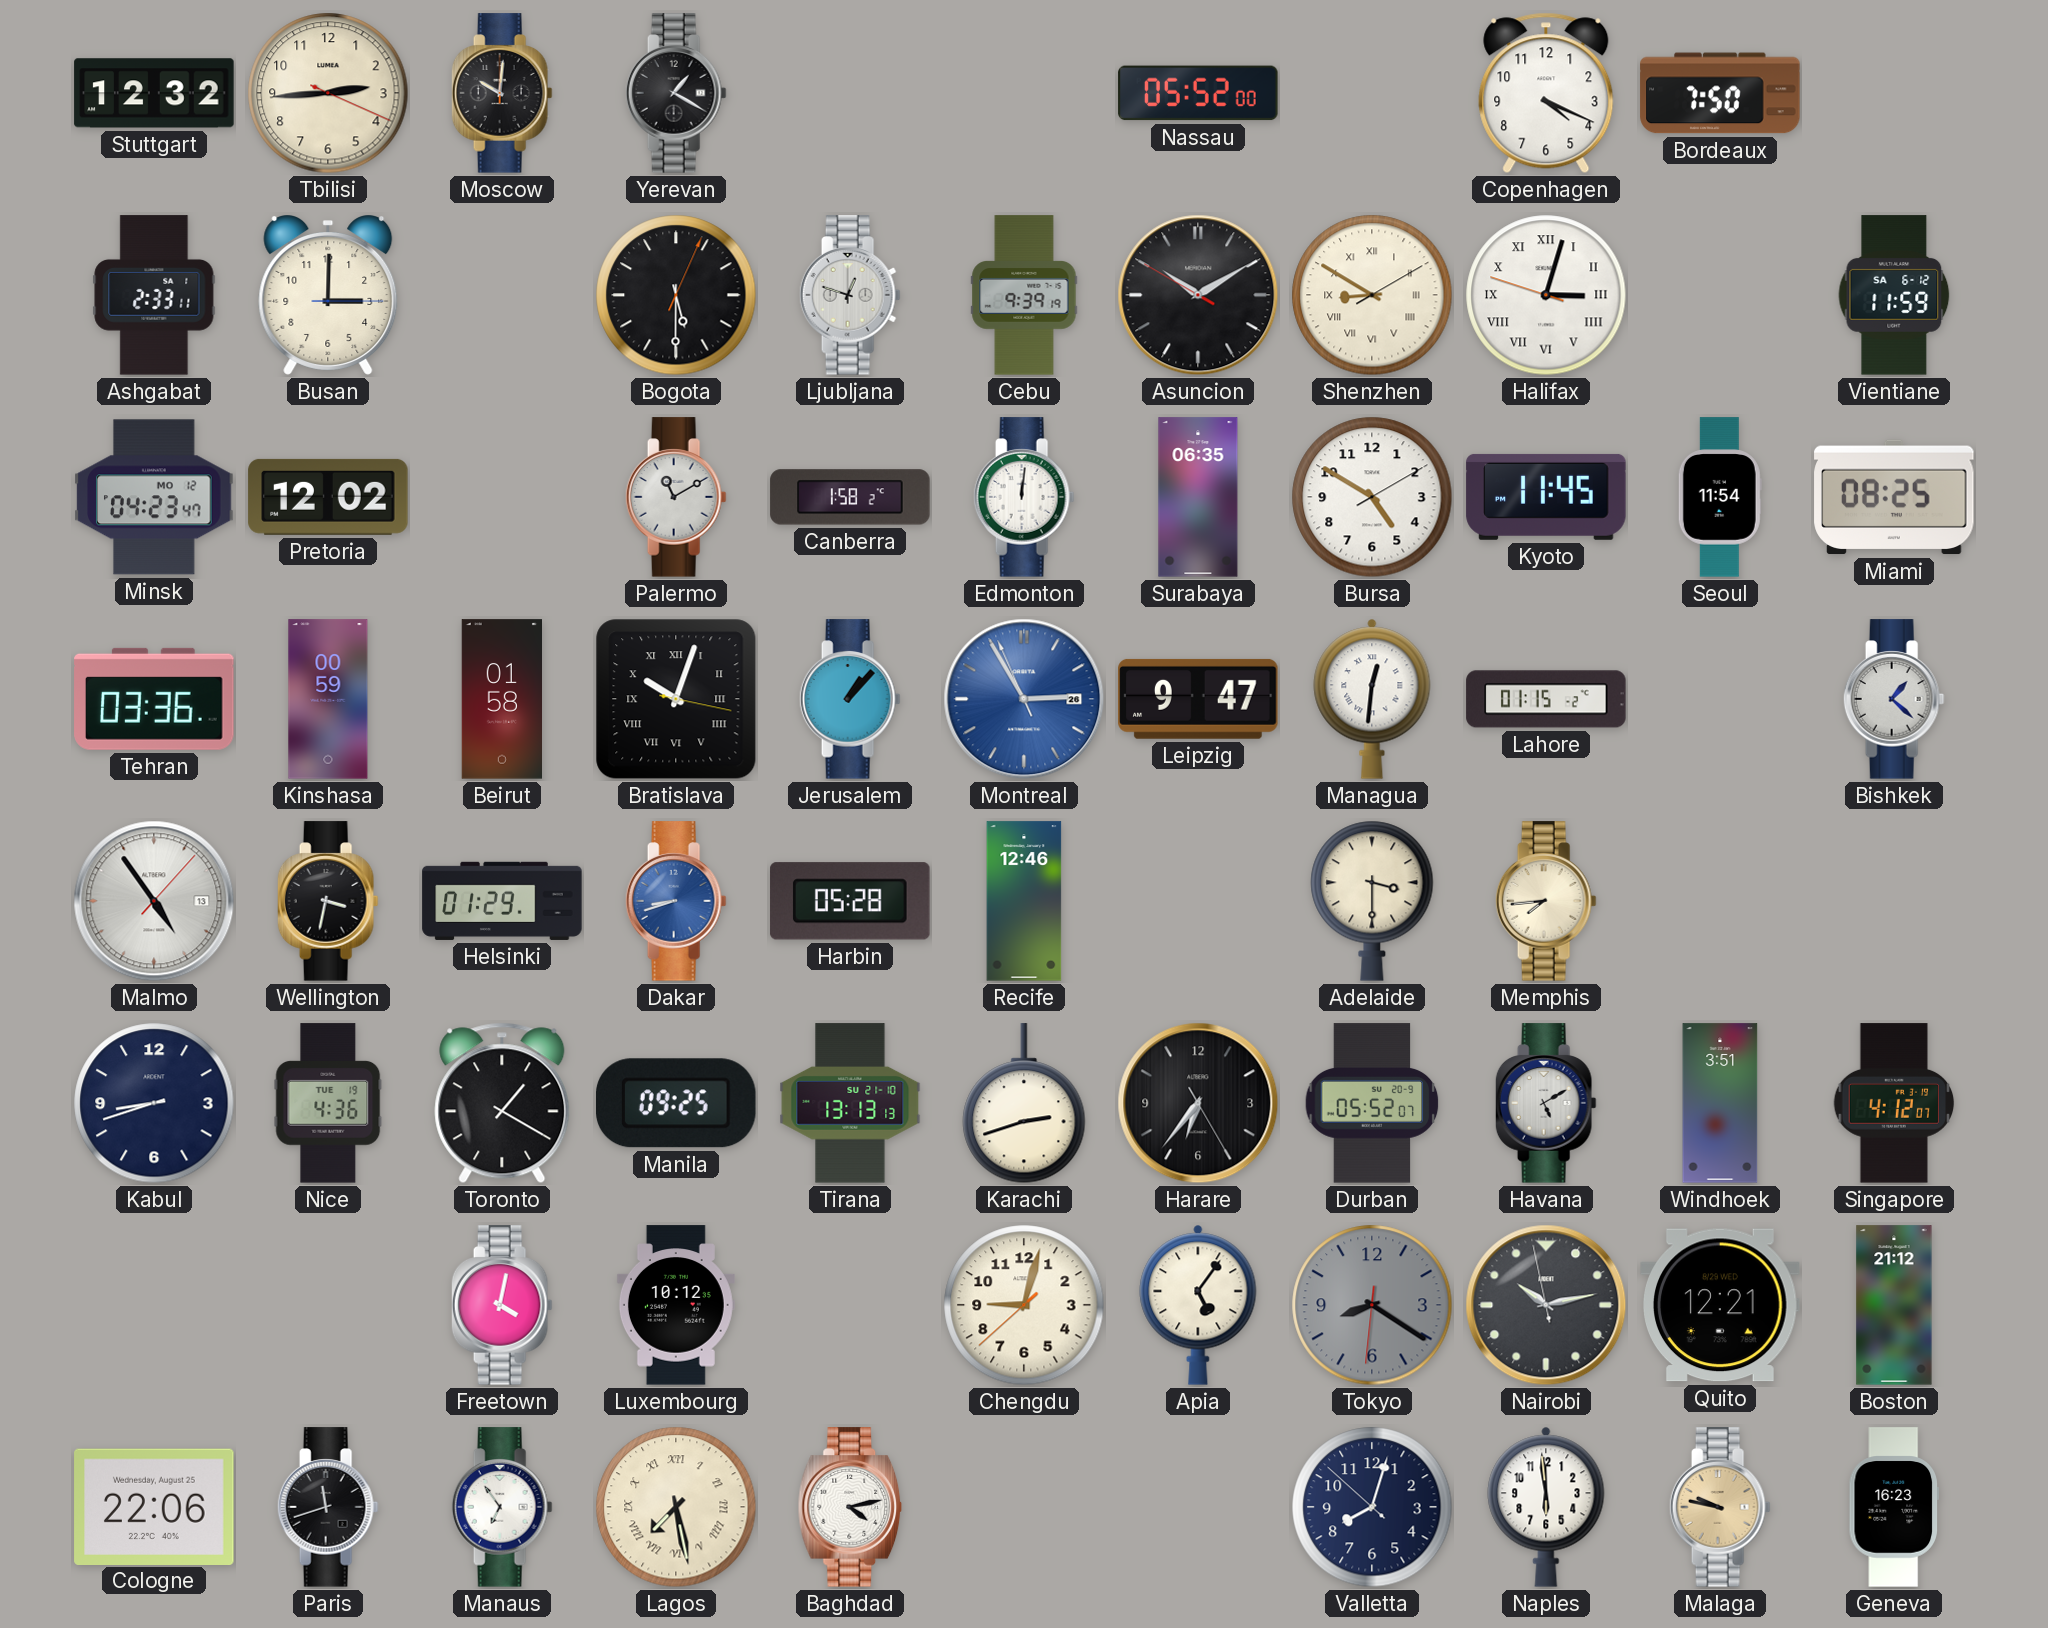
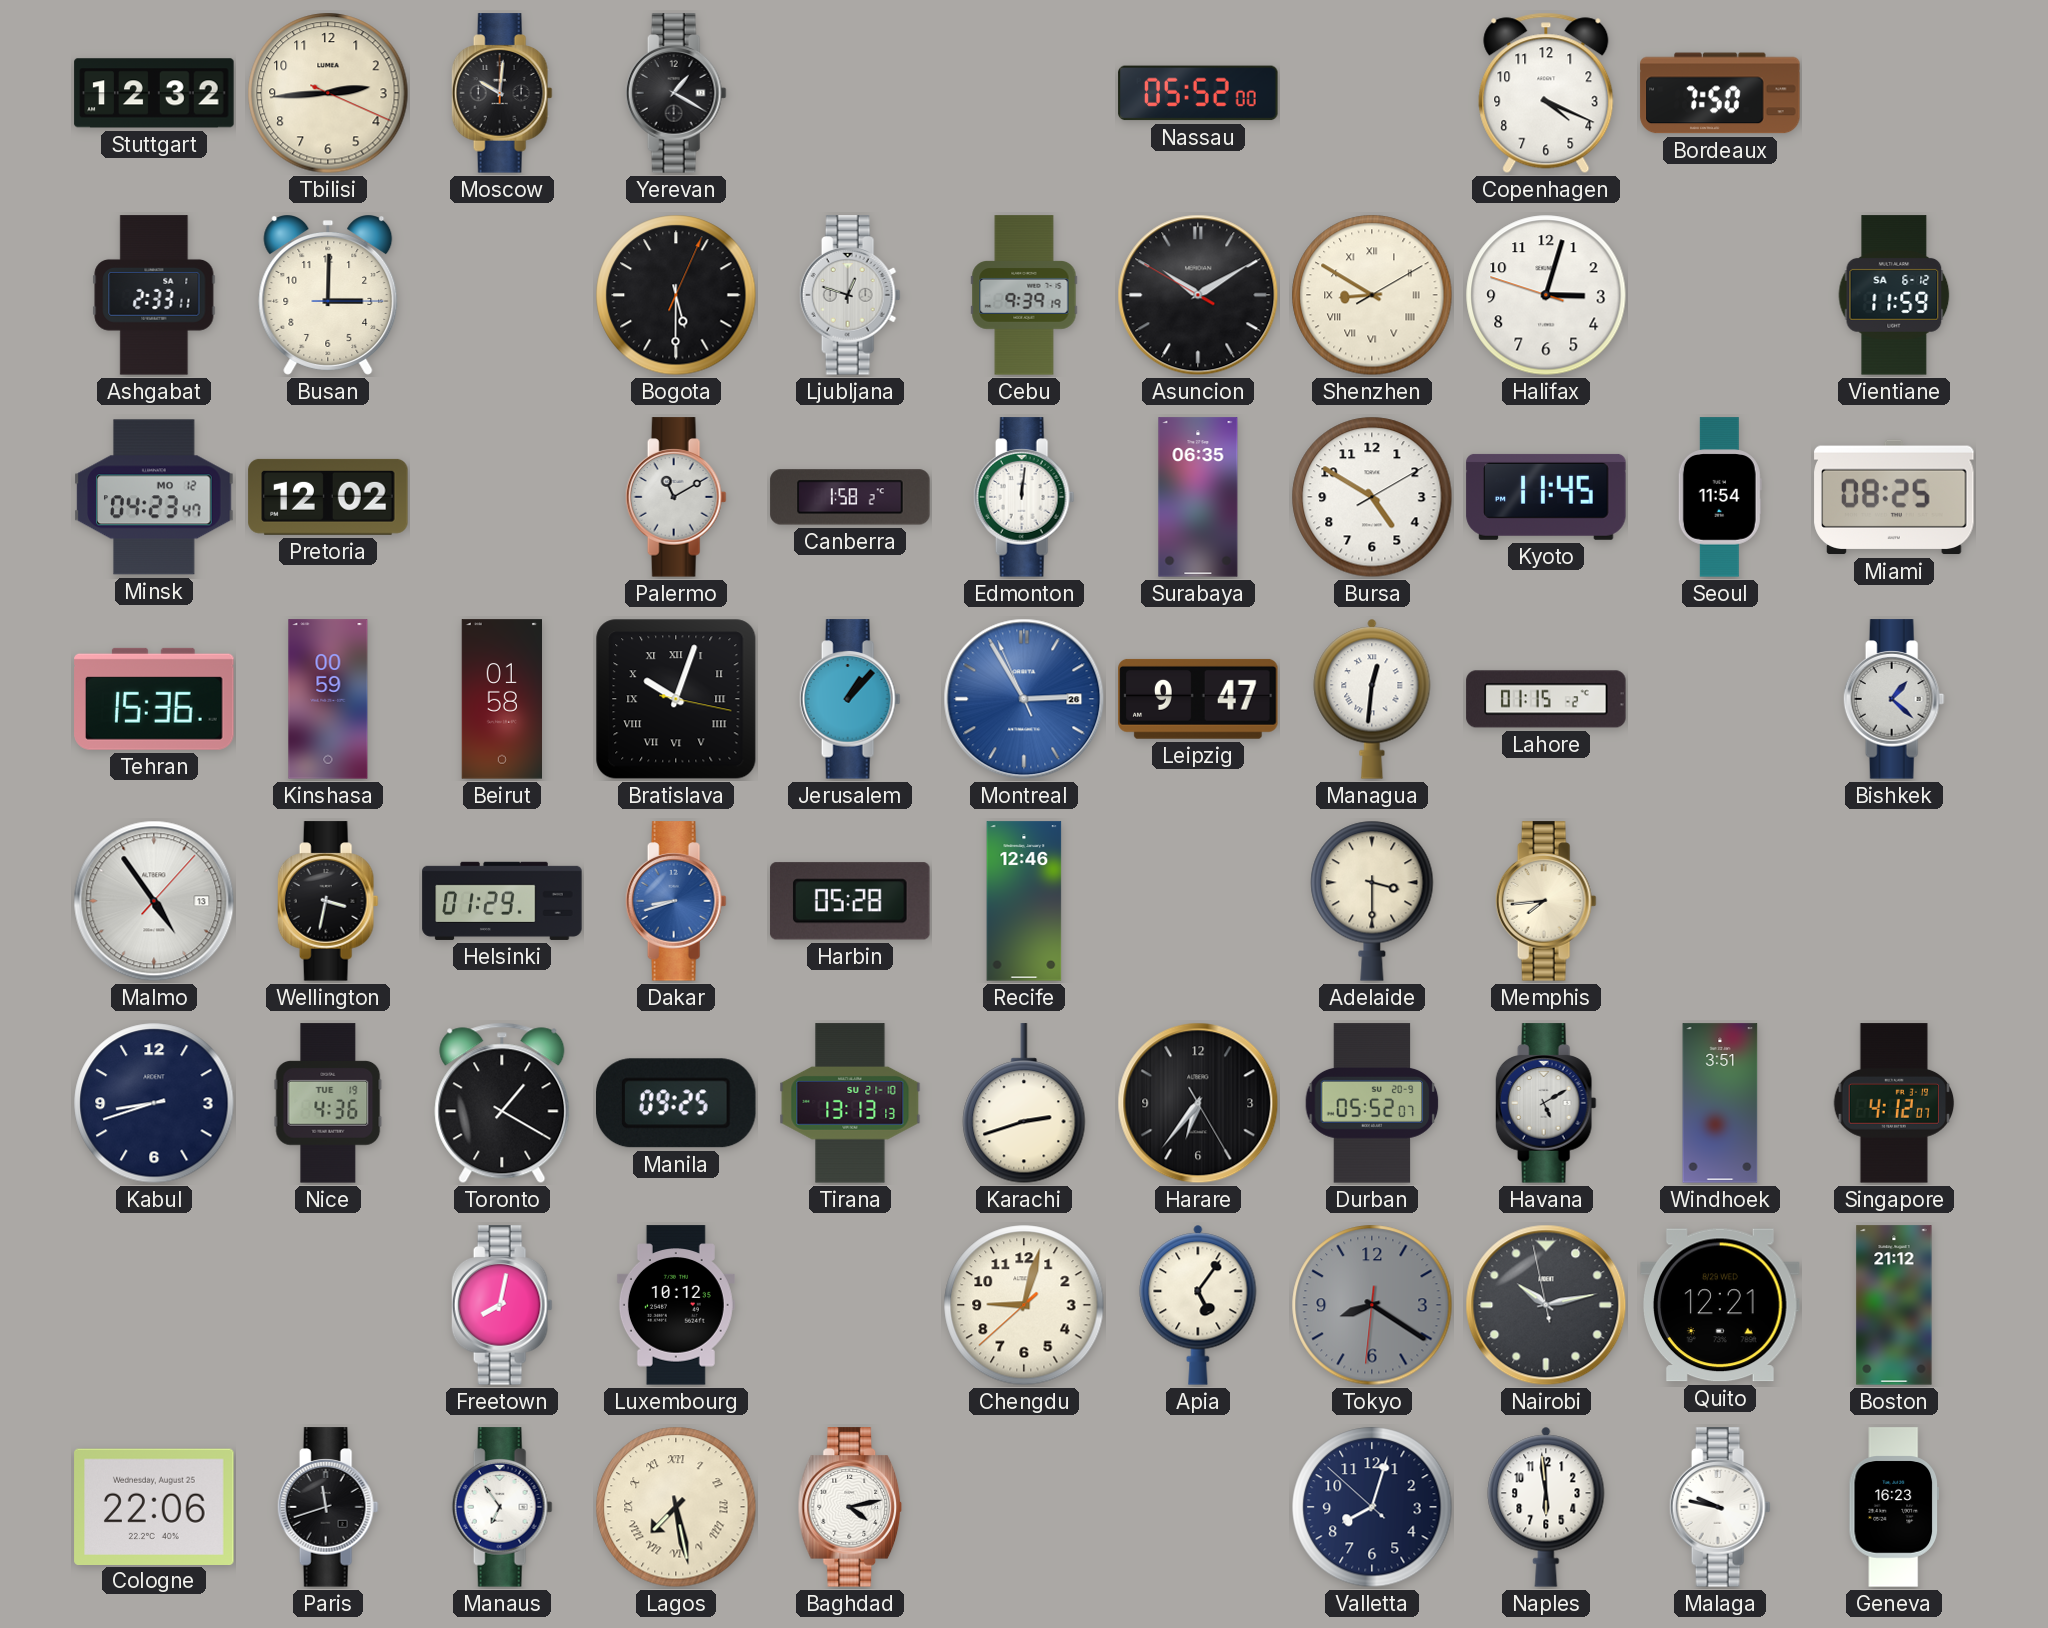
Halifax numerals: Roman -> Arabic
Tehran: 03:36 -> 15:36
Freetown: 4:02 -> 8:02
Malaga dial: champagne -> white
